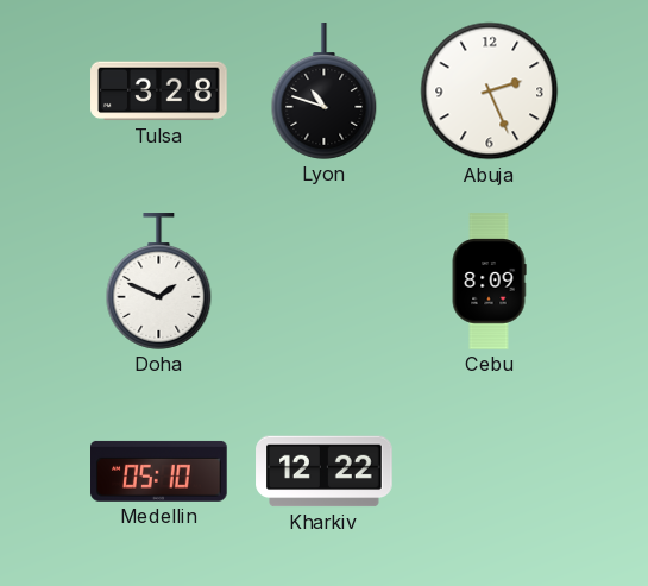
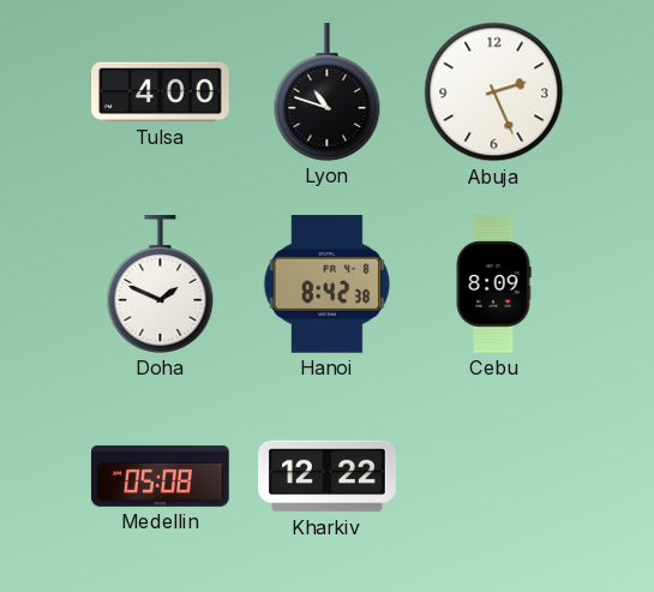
Tulsa: 3:28 -> 4:00
Hanoi: none -> 8:42
Medellin: 05:10 -> 05:08
